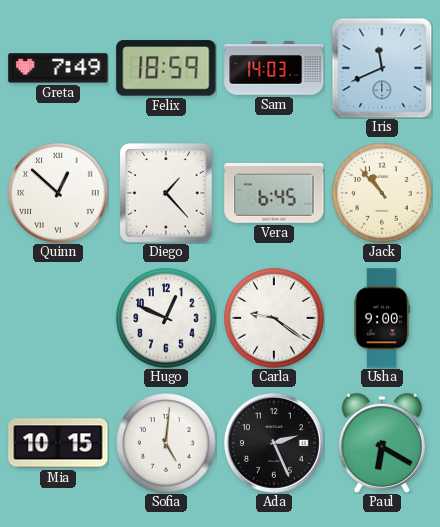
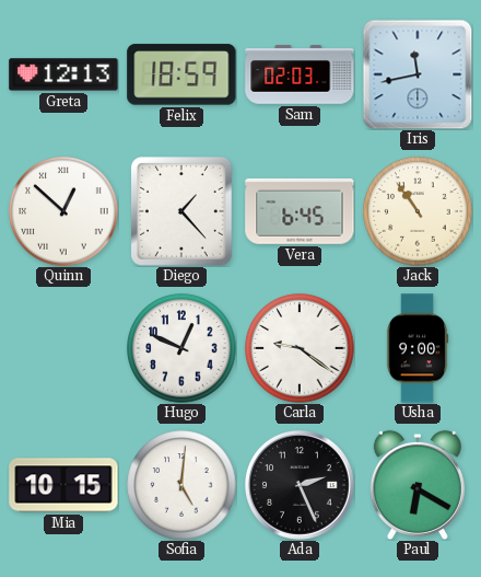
Greta: 7:49 -> 12:13
Sam: 14:03 -> 02:03
Iris: 11:41 -> 11:43
Jack: 10:53 -> 10:54
